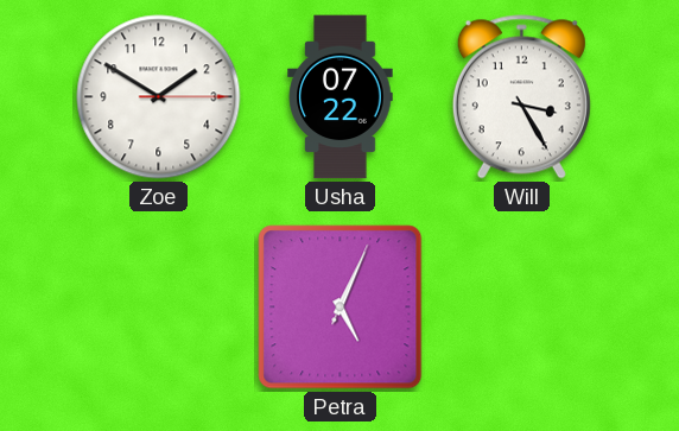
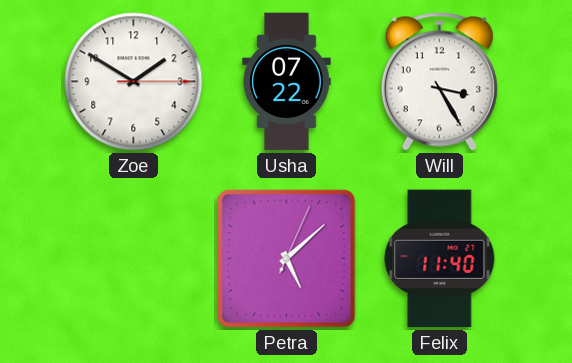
Petra: 5:04 -> 5:08
Felix: none -> 11:40
